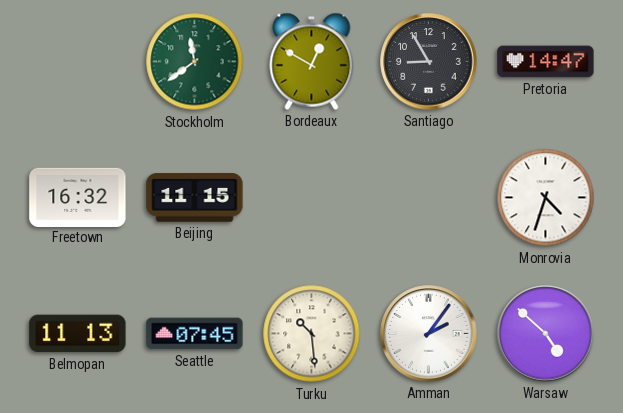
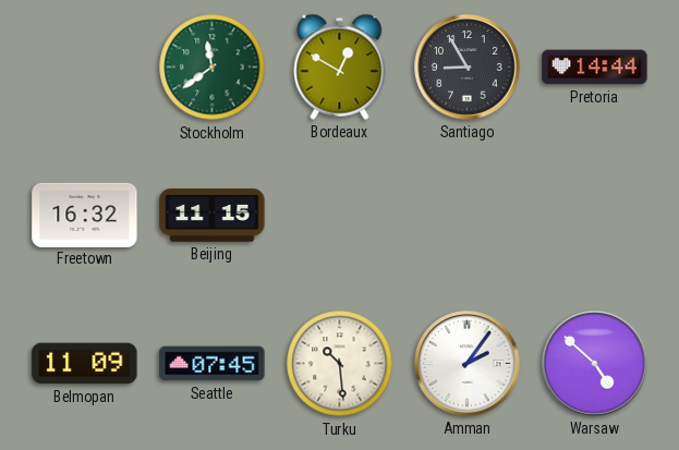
Pretoria: 14:47 -> 14:44
Monrovia: 4:33 -> none
Belmopan: 11:13 -> 11:09
